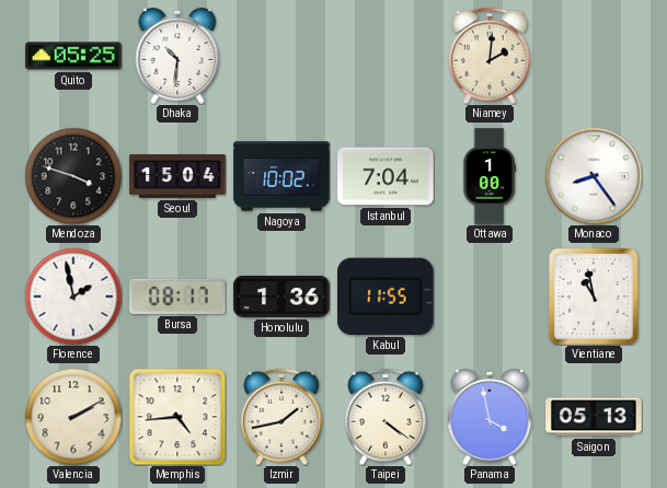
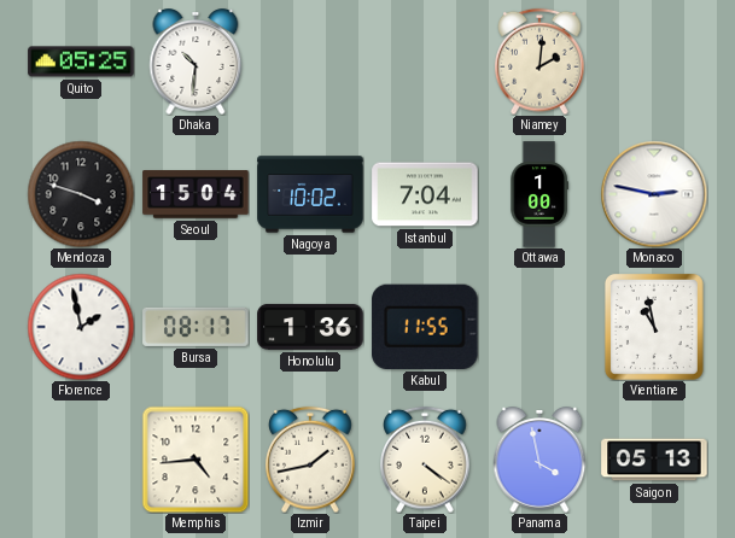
Monaco: 8:24 -> 2:47
Valencia: 2:10 -> none
